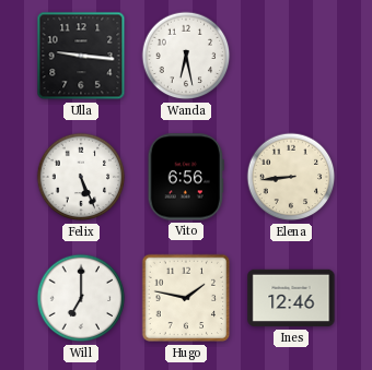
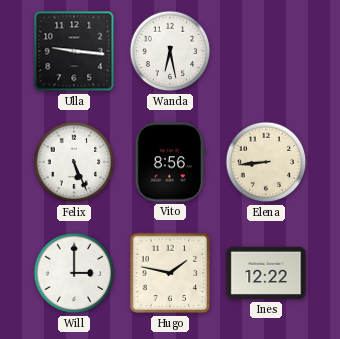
Vito: 6:56 -> 8:56
Will: 7:00 -> 3:00
Ines: 12:46 -> 12:22
